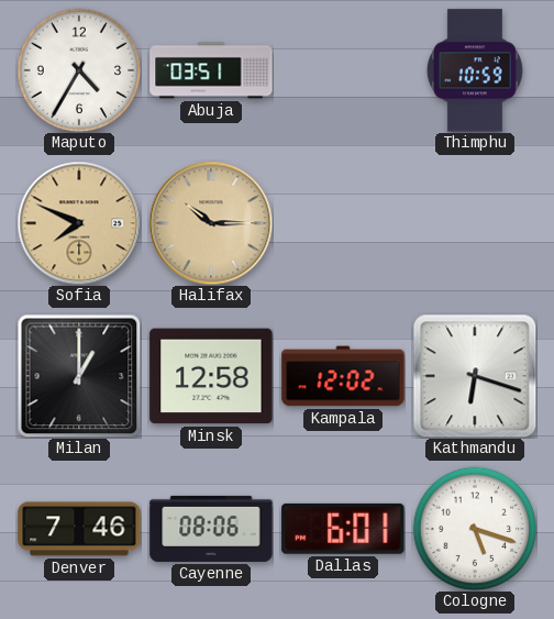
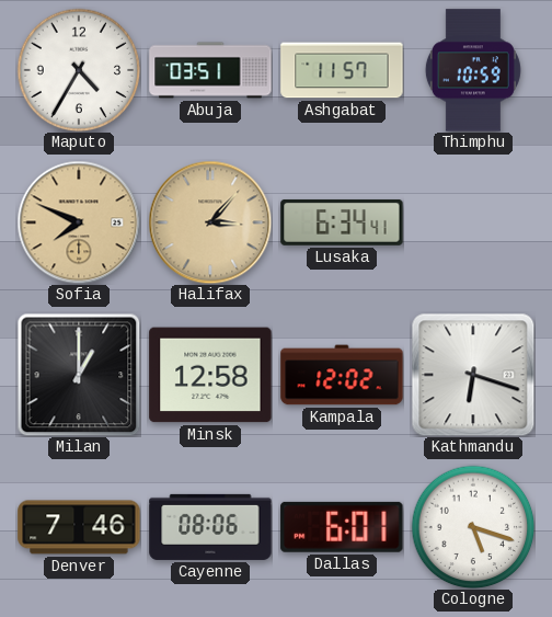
Ashgabat: none -> 11:57
Halifax: 10:15 -> 3:07
Lusaka: none -> 6:34
